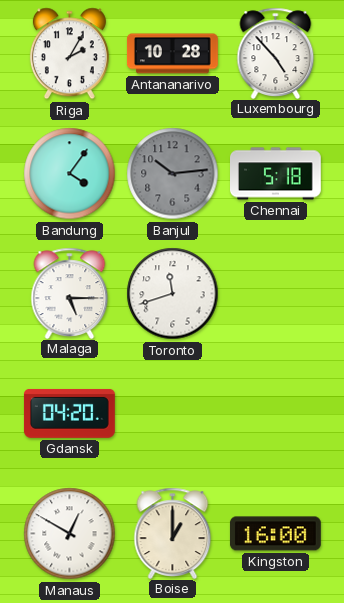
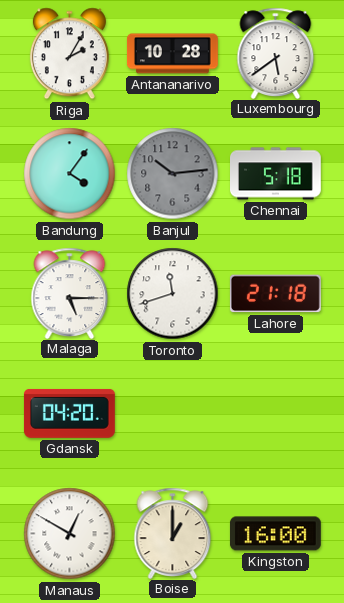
Luxembourg: 4:53 -> 5:39
Lahore: none -> 21:18
